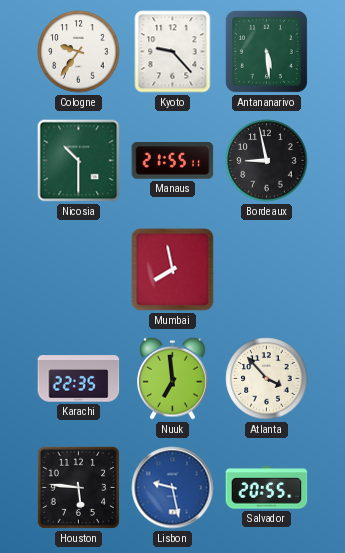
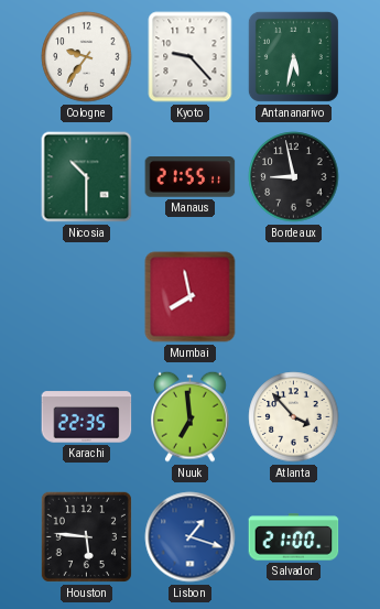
Antananarivo: 5:29 -> 5:32
Lisbon: 9:28 -> 1:18
Salvador: 20:55 -> 21:00
